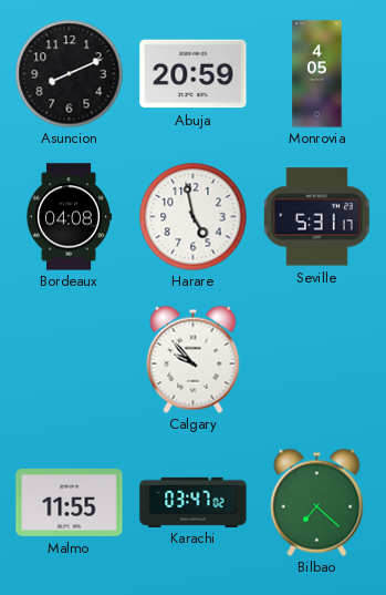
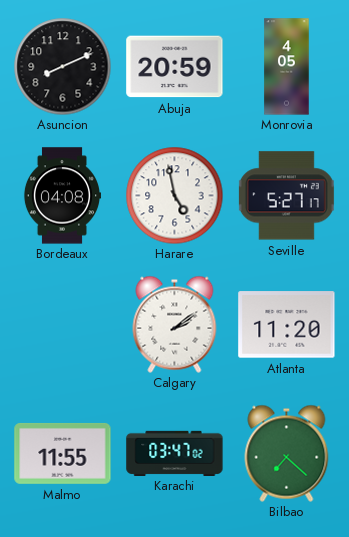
Seville: 5:31 -> 5:27
Calgary: 9:53 -> 2:09
Atlanta: none -> 11:20
